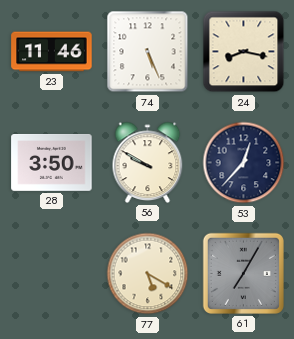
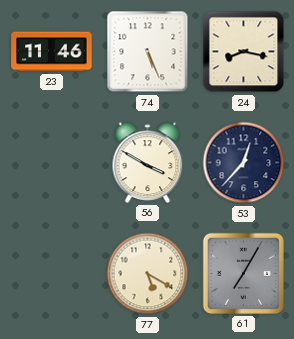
28: 3:50 -> none
56: 9:50 -> 3:50
